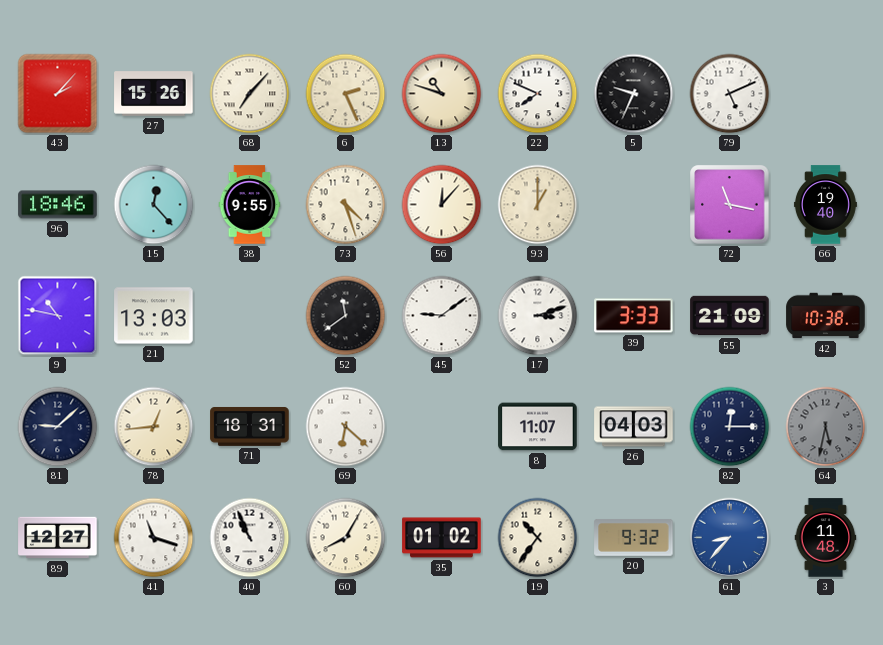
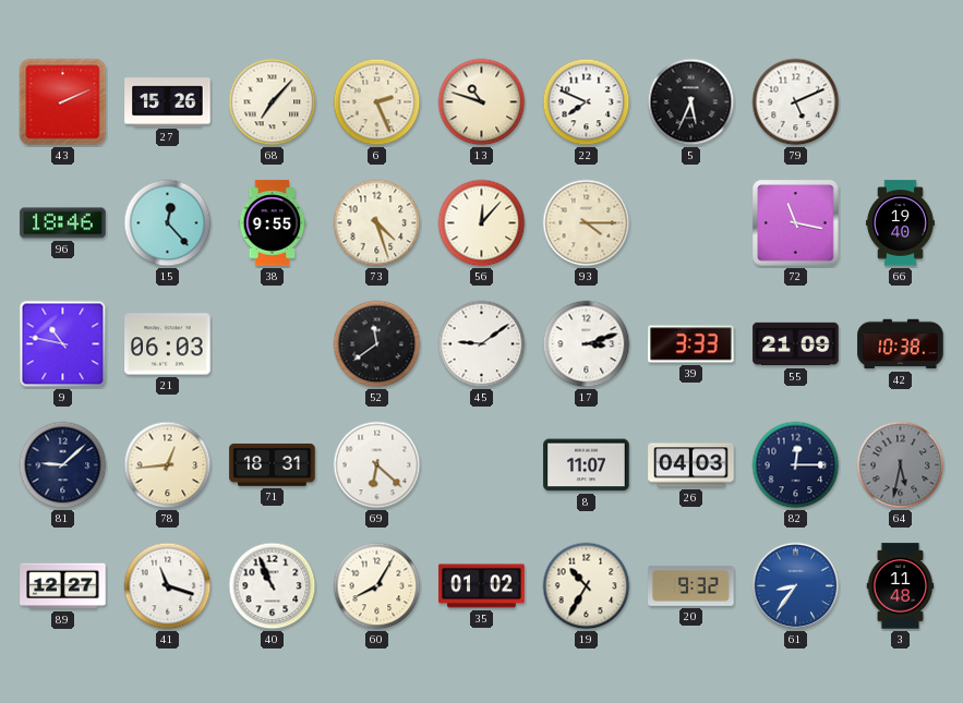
43: 2:07 -> 2:11
5: 9:34 -> 5:34
93: 1:00 -> 4:15
21: 13:03 -> 06:03
19: 10:36 -> 10:35
61: 8:37 -> 8:36
